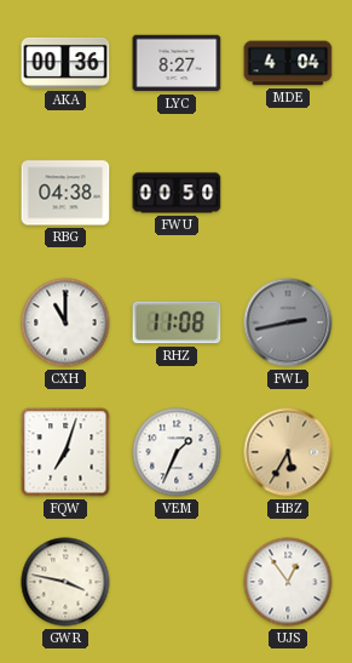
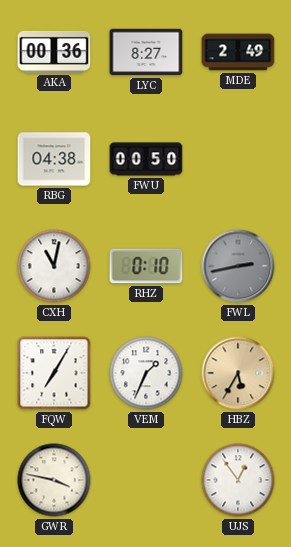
MDE: 4:04 -> 2:49
CXH: 11:00 -> 11:02
RHZ: 11:08 -> 0:10
FQW: 7:03 -> 7:05
